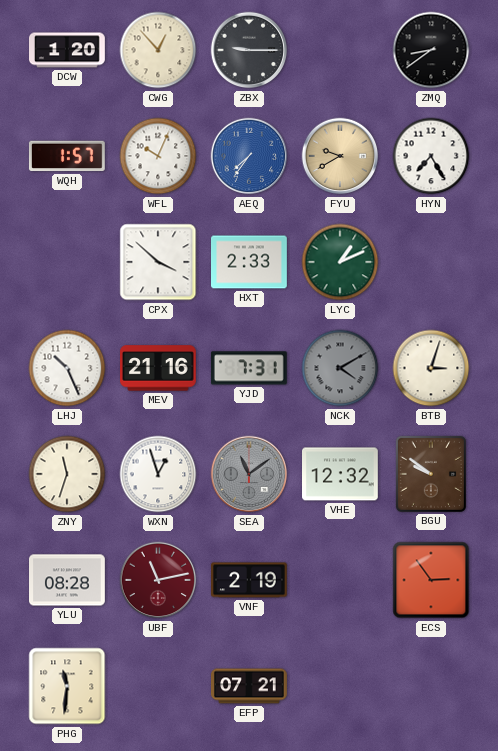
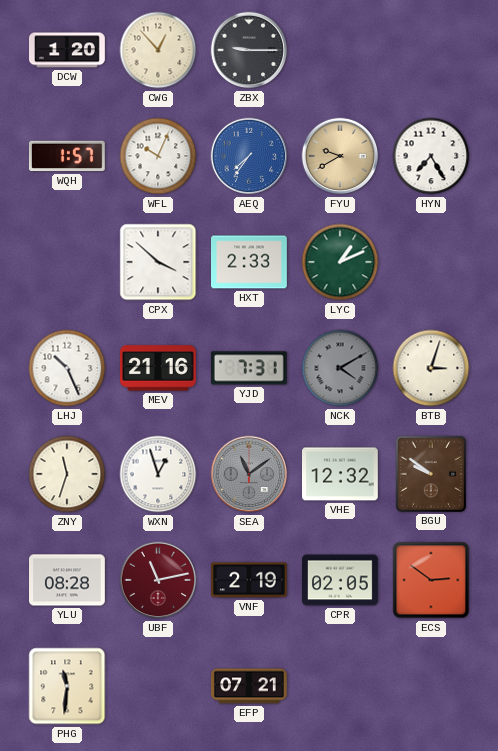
ZMQ: 8:39 -> none
CPR: none -> 02:05
ECS: 2:54 -> 2:51
